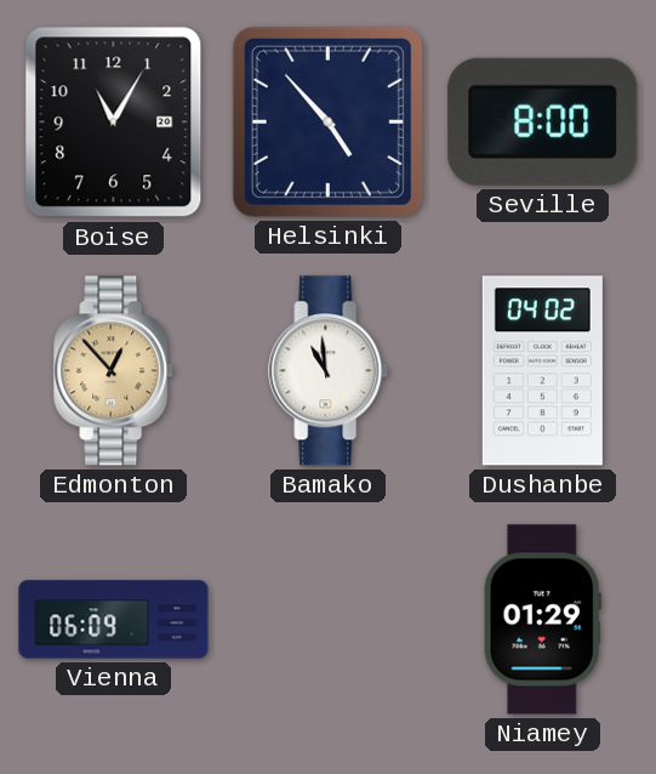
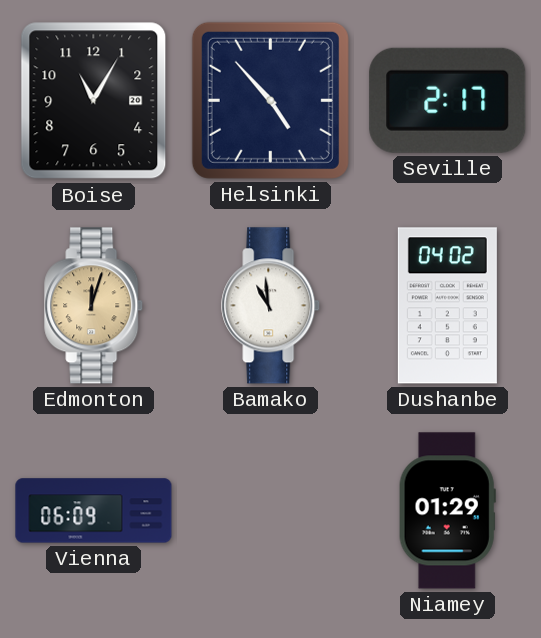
Seville: 8:00 -> 2:17
Edmonton: 12:53 -> 12:03
